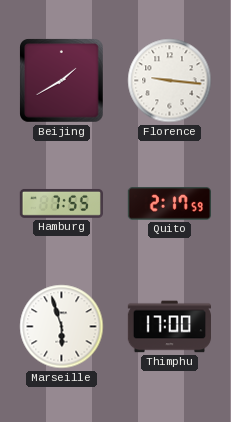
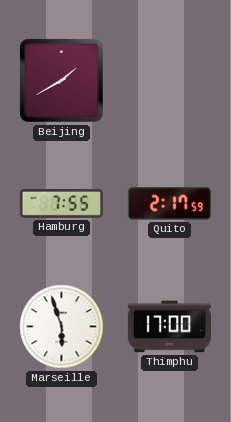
Florence: 9:16 -> none
